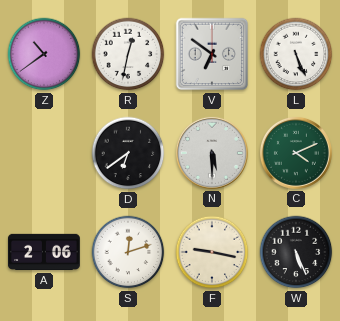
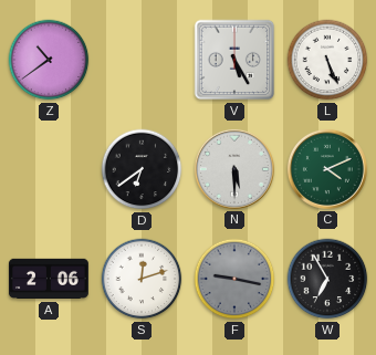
R: 12:32 -> none
V: 6:51 -> 5:25
F dial: cream -> grey
W: 5:26 -> 6:55
